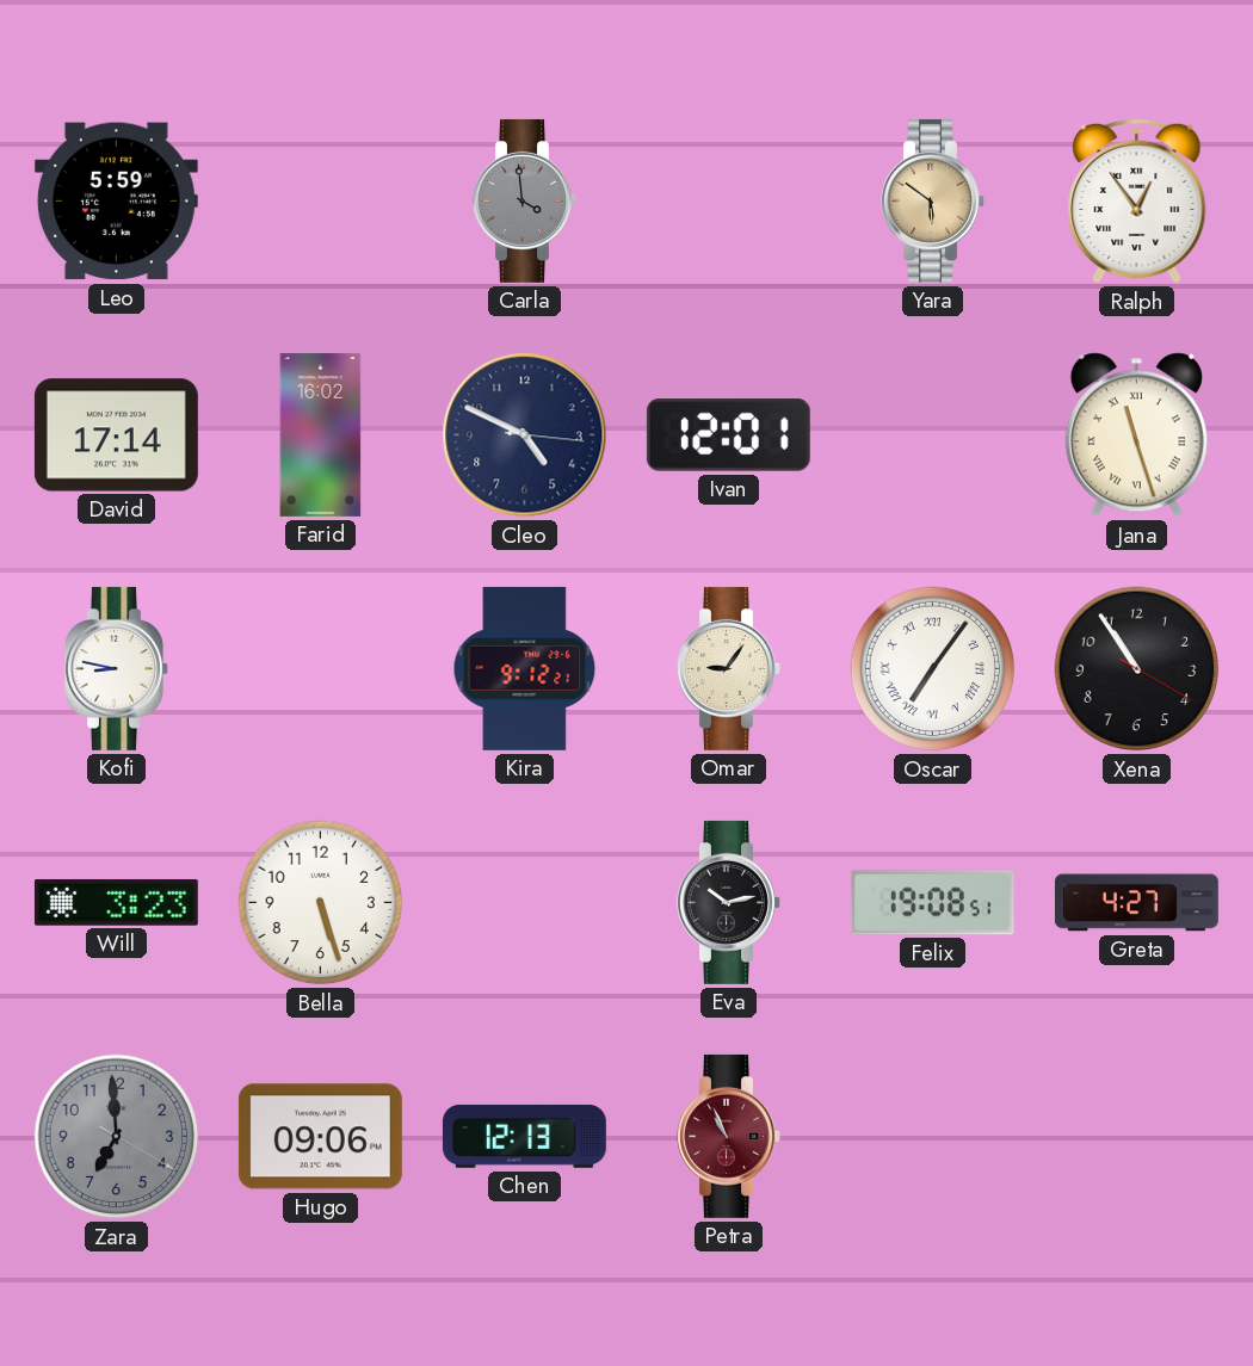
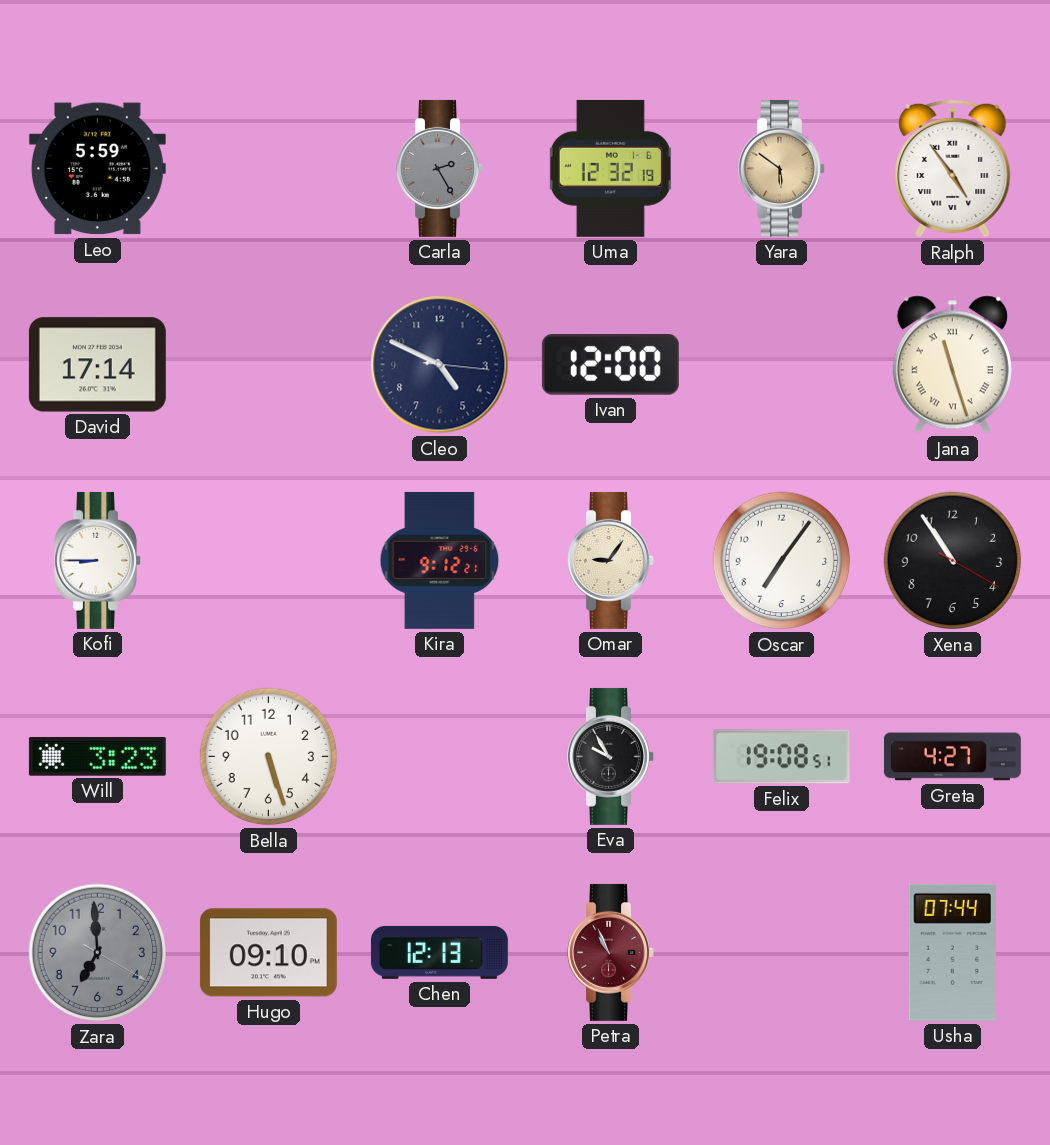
Carla: 3:59 -> 2:25
Uma: none -> 12:32
Ralph: 12:54 -> 4:54
Farid: 16:02 -> none
Ivan: 12:01 -> 12:00
Kofi: 8:47 -> 8:45
Oscar numerals: Roman -> Arabic
Eva: 10:13 -> 9:55
Hugo: 09:06 -> 09:10
Usha: none -> 07:44
